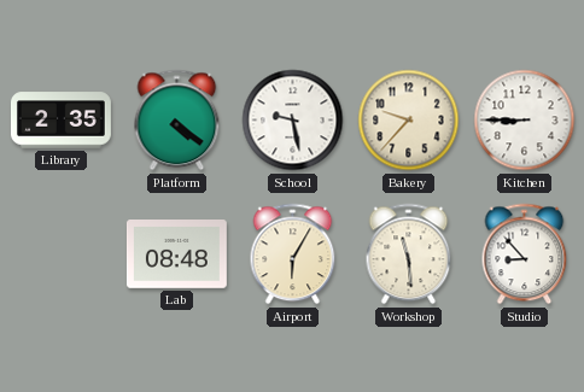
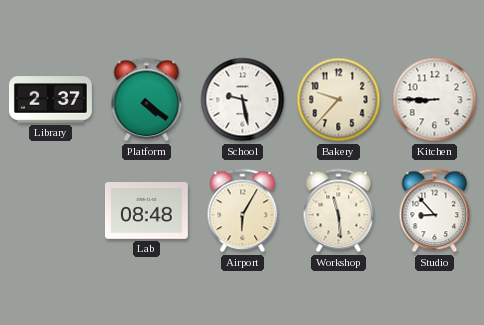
Library: 2:35 -> 2:37
